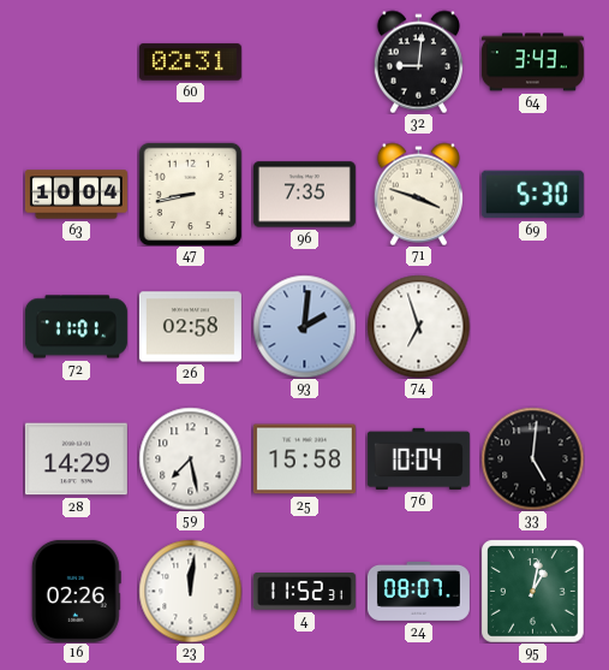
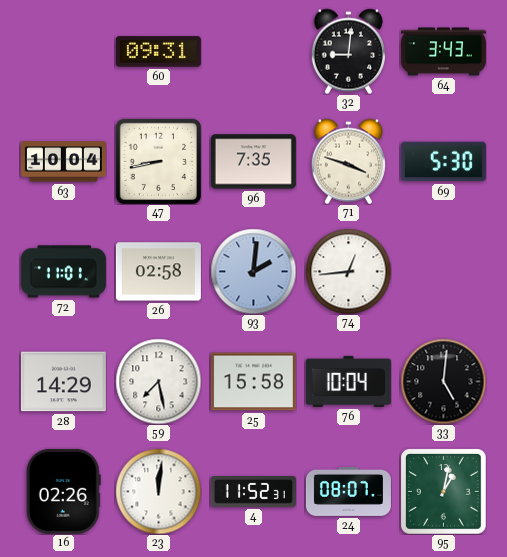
60: 02:31 -> 09:31
74: 6:57 -> 12:44
